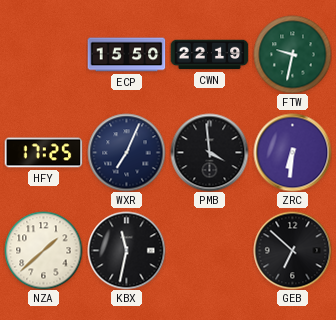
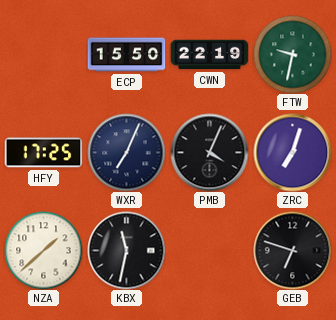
PMB: 3:59 -> 4:04
ZRC: 6:31 -> 7:03
GEB: 6:52 -> 6:48
